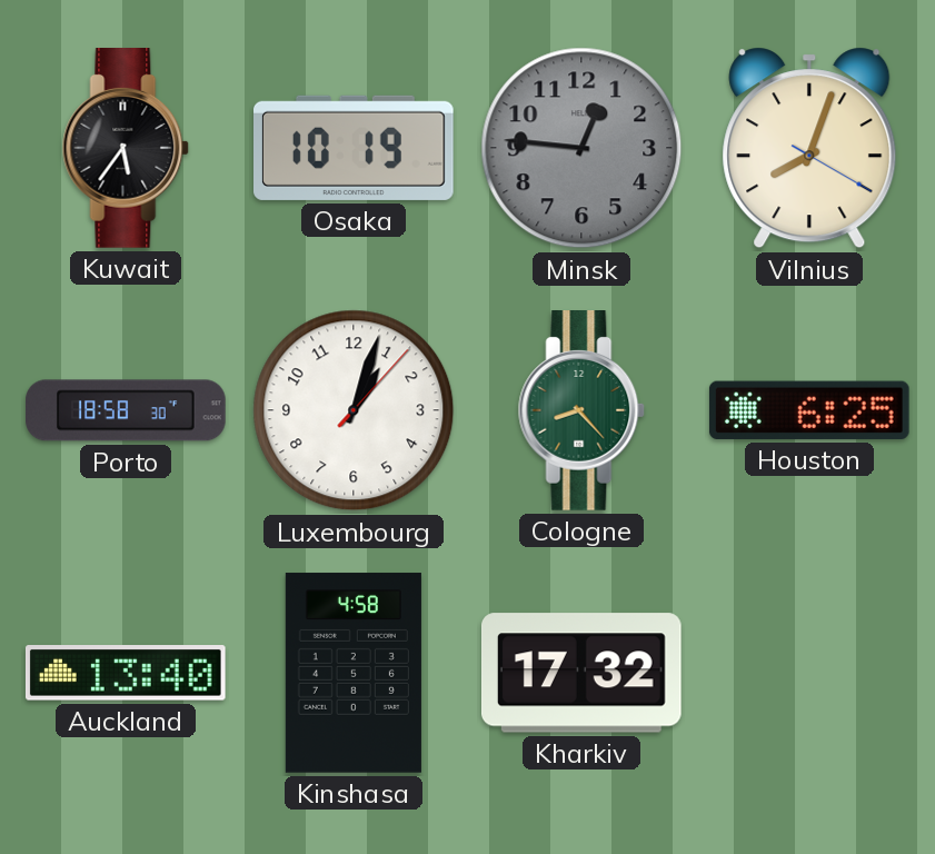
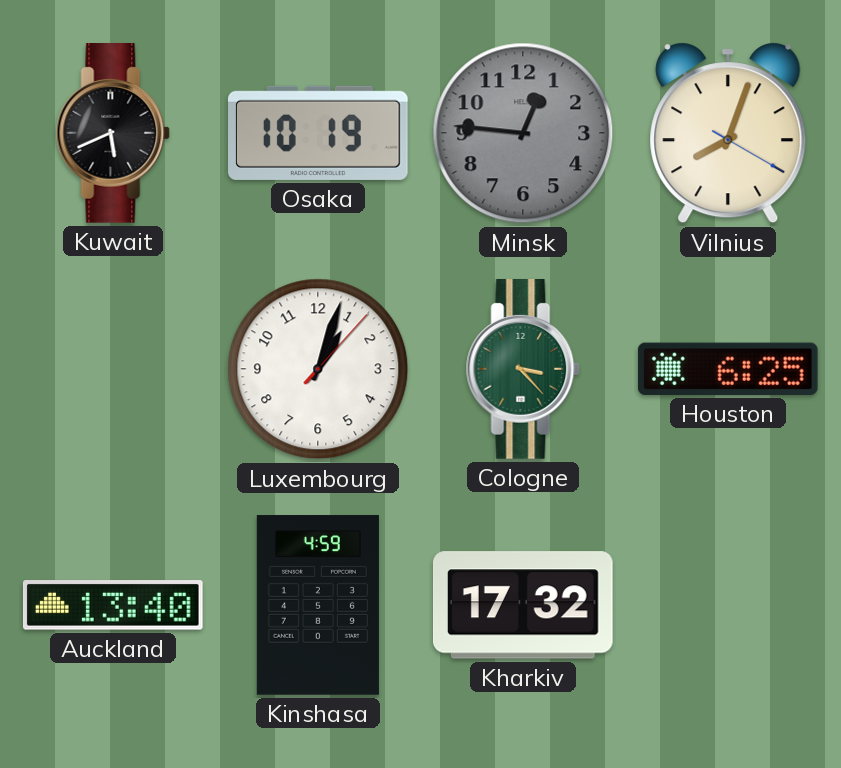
Kuwait: 5:36 -> 5:41
Porto: 18:58 -> none
Cologne: 8:23 -> 3:23
Kinshasa: 4:58 -> 4:59
